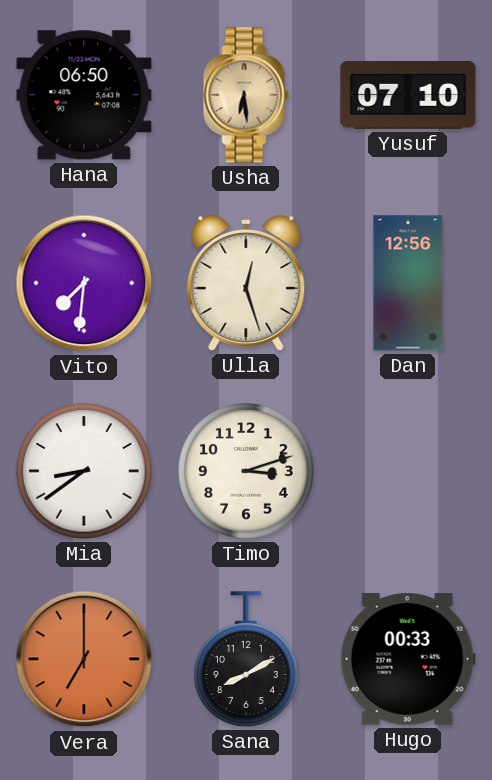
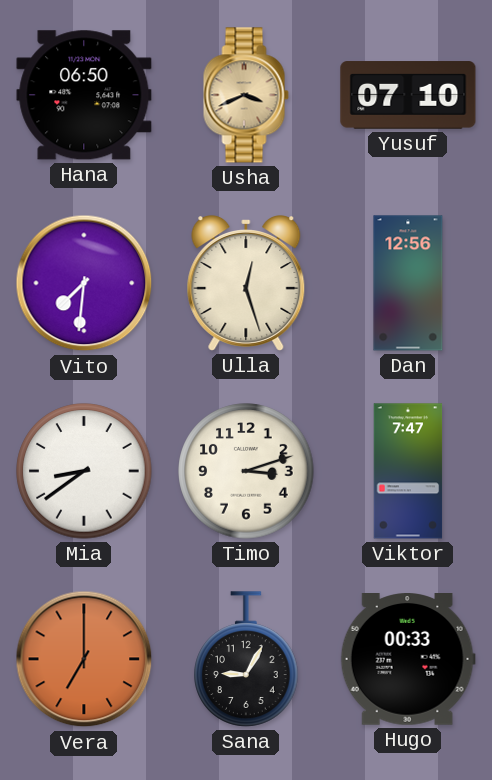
Usha: 6:29 -> 3:41
Viktor: none -> 7:47
Sana: 8:10 -> 9:05
